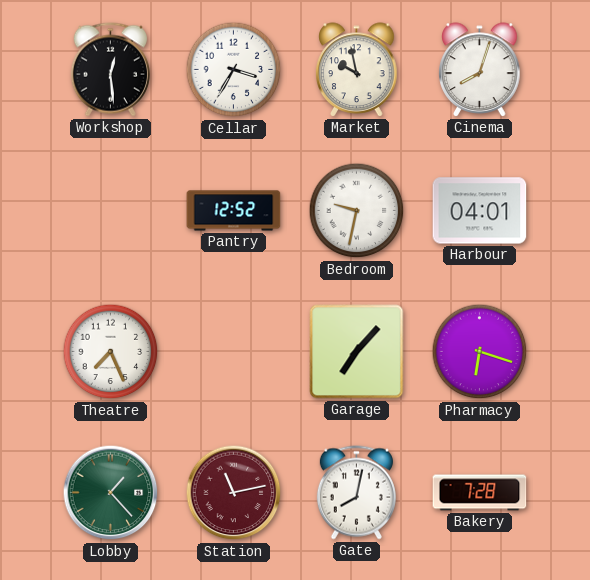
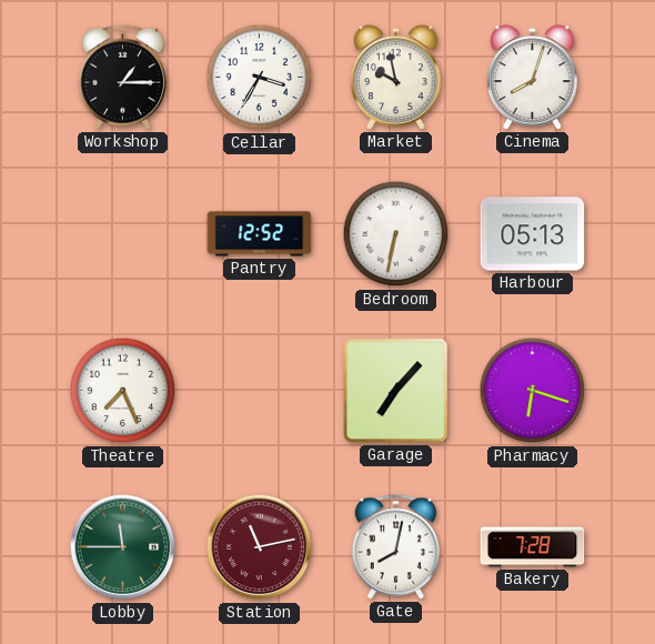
Workshop: 12:29 -> 1:15
Bedroom: 9:32 -> 6:32
Harbour: 04:01 -> 05:13
Lobby: 1:23 -> 11:45
